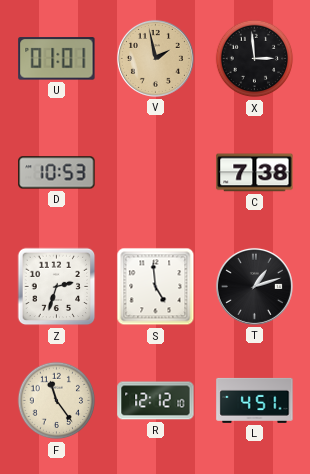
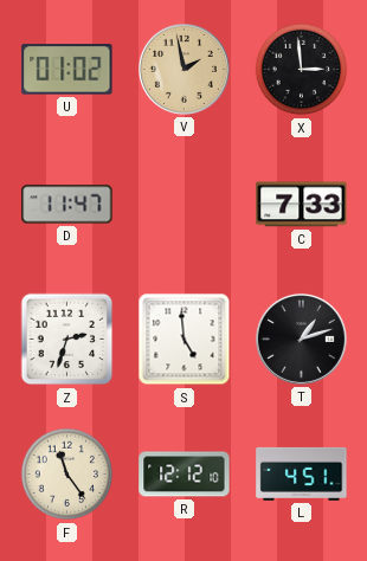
U: 01:01 -> 01:02
D: 10:53 -> 11:47
C: 7:38 -> 7:33
